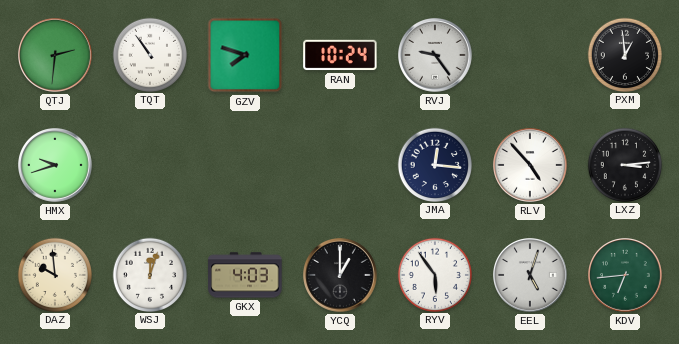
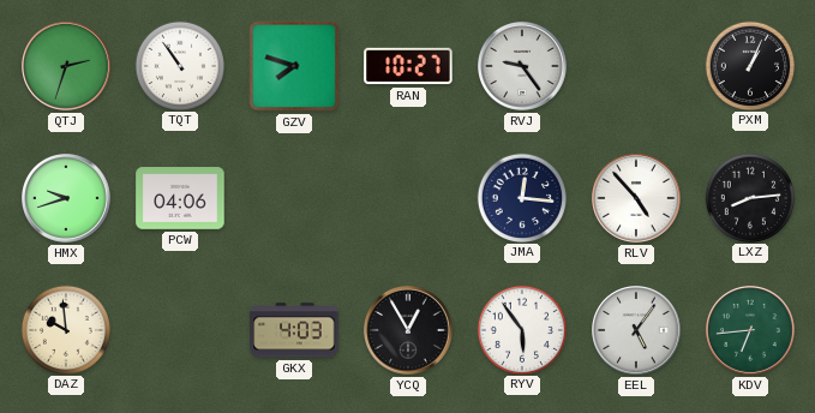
QTJ: 2:31 -> 2:33
RAN: 10:24 -> 10:27
PXM: 12:59 -> 1:04
PCW: none -> 04:06
LXZ: 3:14 -> 8:14
WSJ: 12:03 -> none
YCQ: 1:00 -> 12:55
EEL: 5:03 -> 5:06
